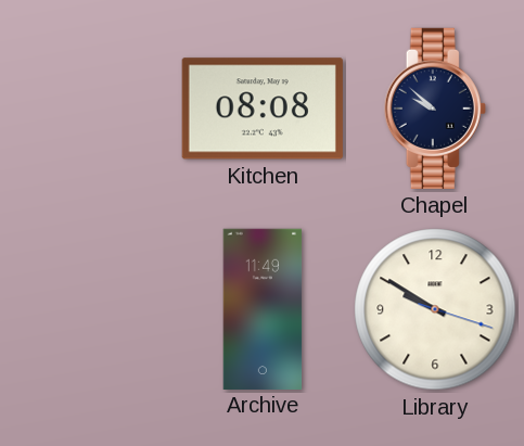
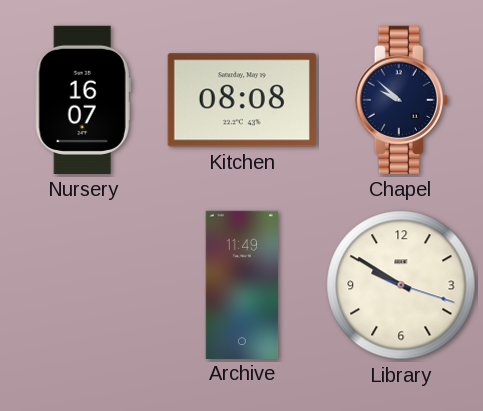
Nursery: none -> 16:07
